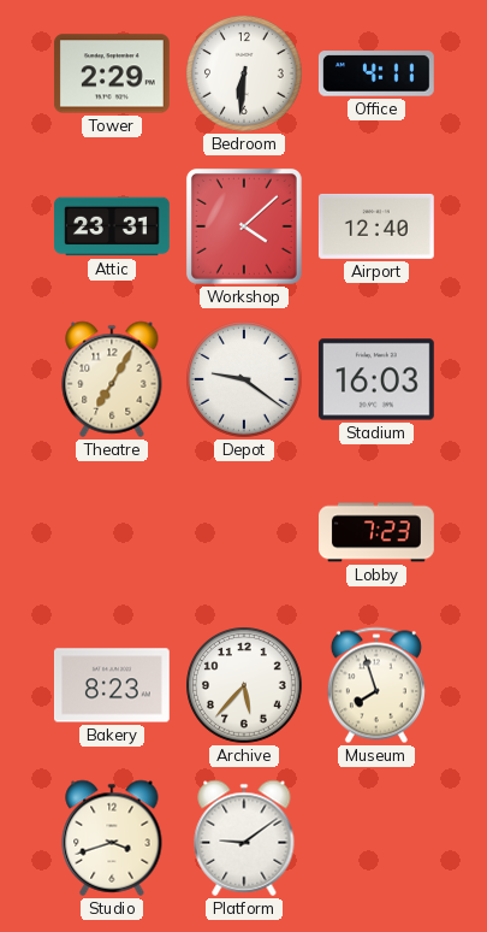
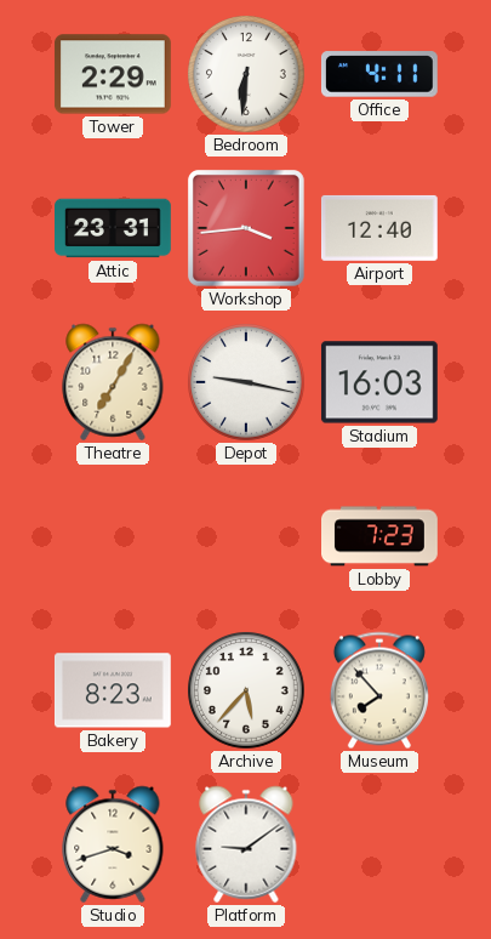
Workshop: 4:08 -> 3:44
Depot: 9:21 -> 9:17
Museum: 7:57 -> 7:53
